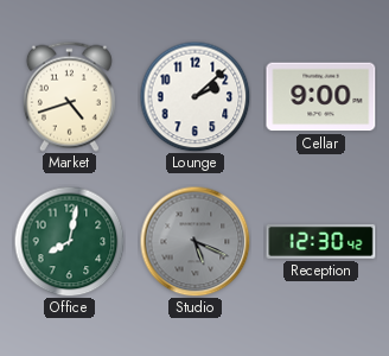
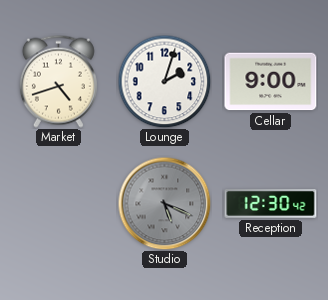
Lounge: 2:08 -> 2:03
Office: 8:02 -> none
